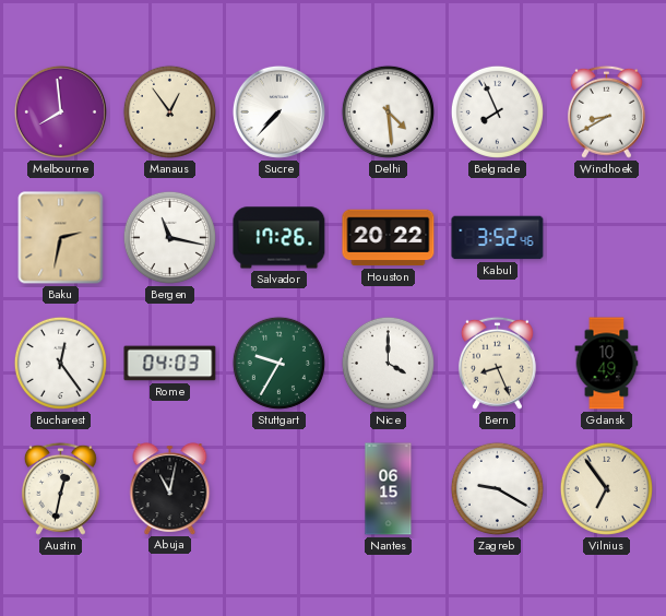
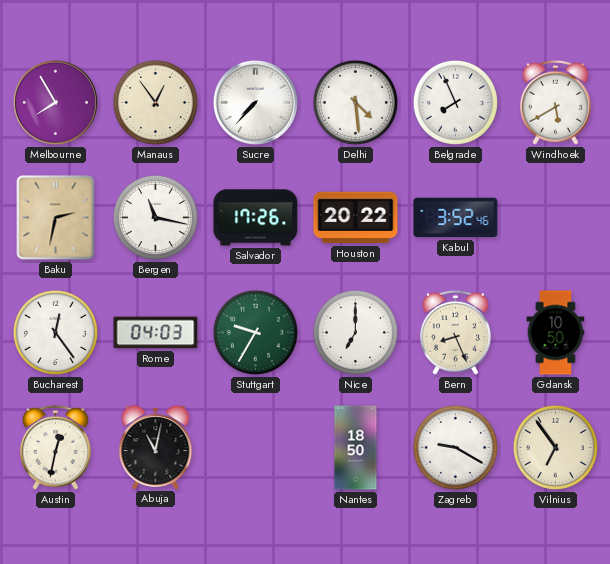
Melbourne: 7:59 -> 7:55
Windhoek: 8:40 -> 5:40
Nice: 4:00 -> 7:00
Gdansk: 10:49 -> 10:50
Nantes: 06:15 -> 18:50
